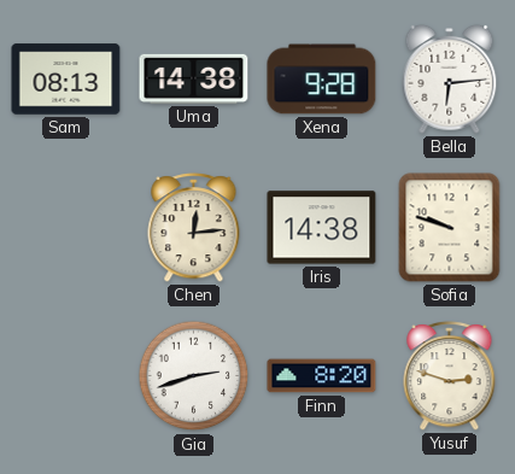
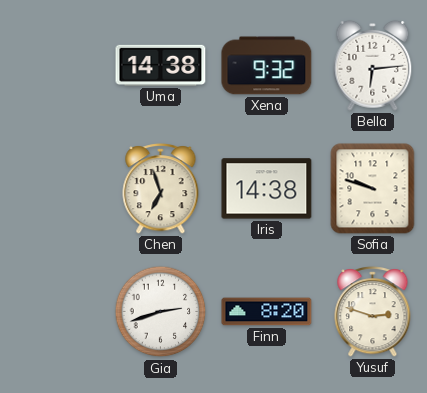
Sam: 08:13 -> none
Xena: 9:28 -> 9:32
Chen: 12:14 -> 6:57
